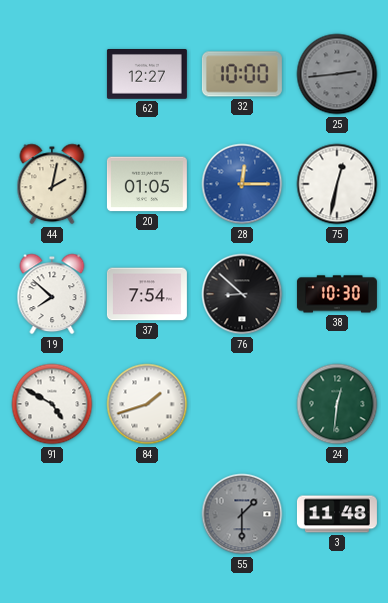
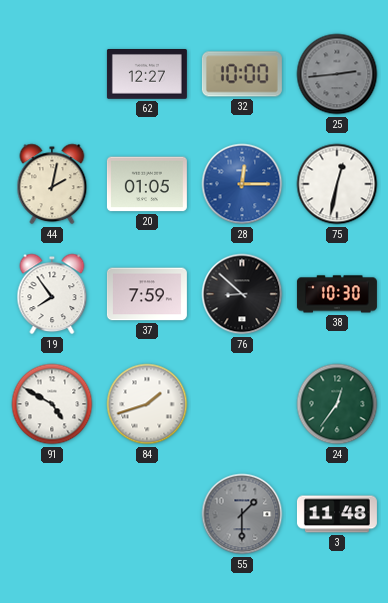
19: 7:52 -> 7:54
37: 7:54 -> 7:59
24: 12:31 -> 12:36
